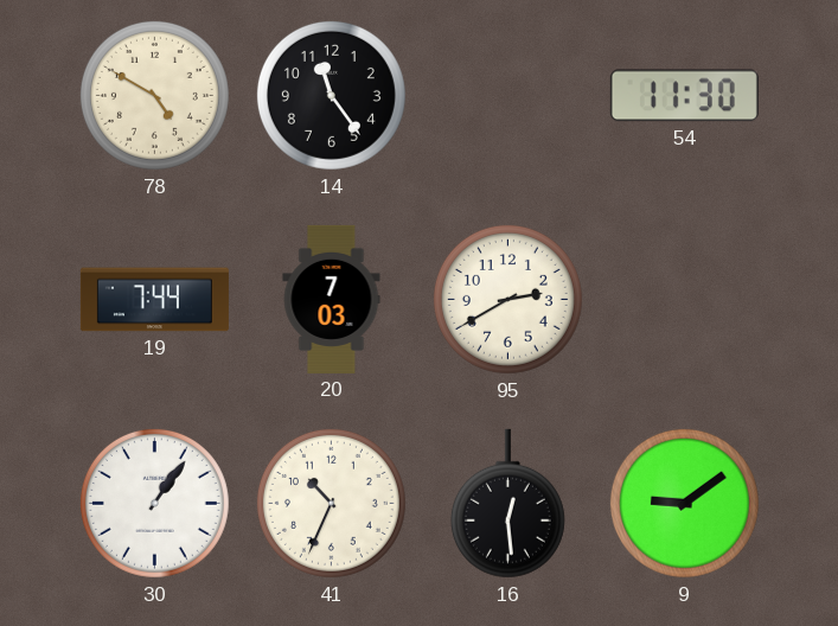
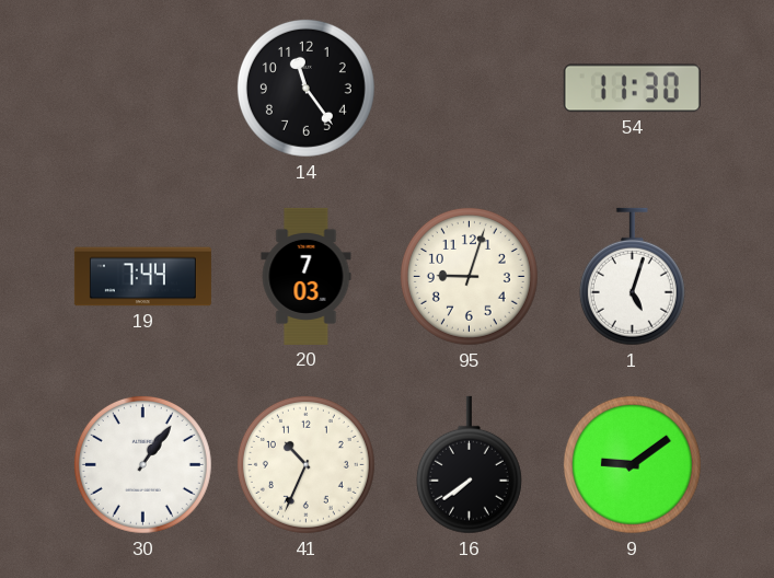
78: 4:50 -> none
95: 2:40 -> 9:03
1: none -> 5:03
16: 12:29 -> 7:39
